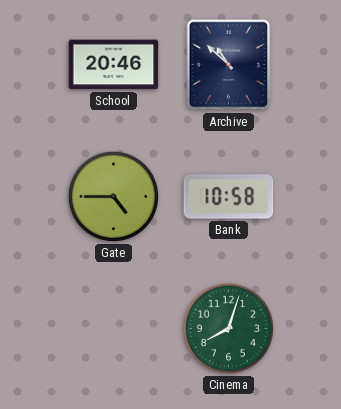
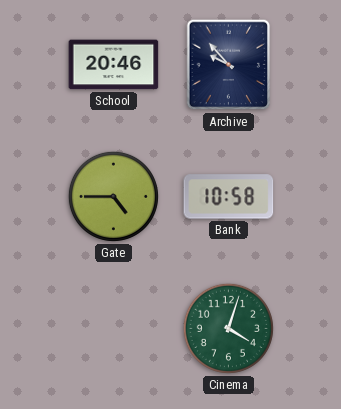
Archive: 10:52 -> 9:53
Cinema: 8:03 -> 4:03
